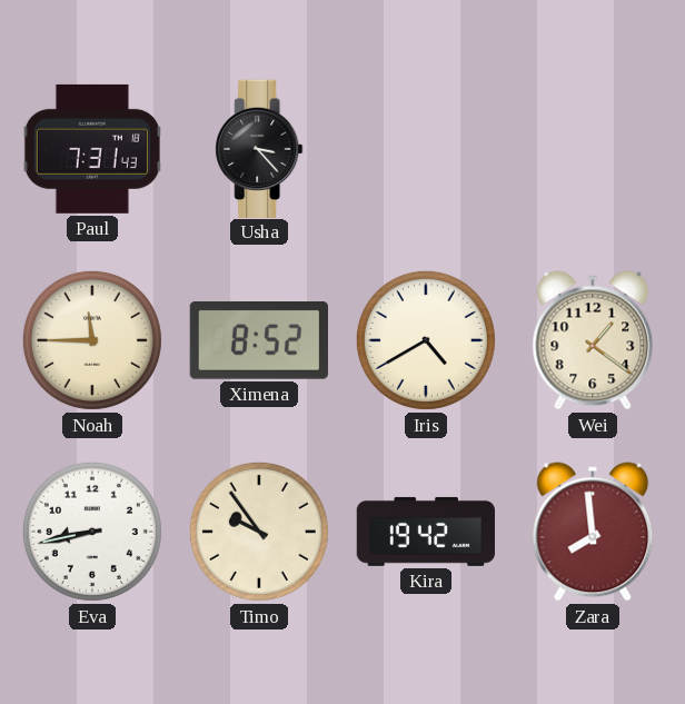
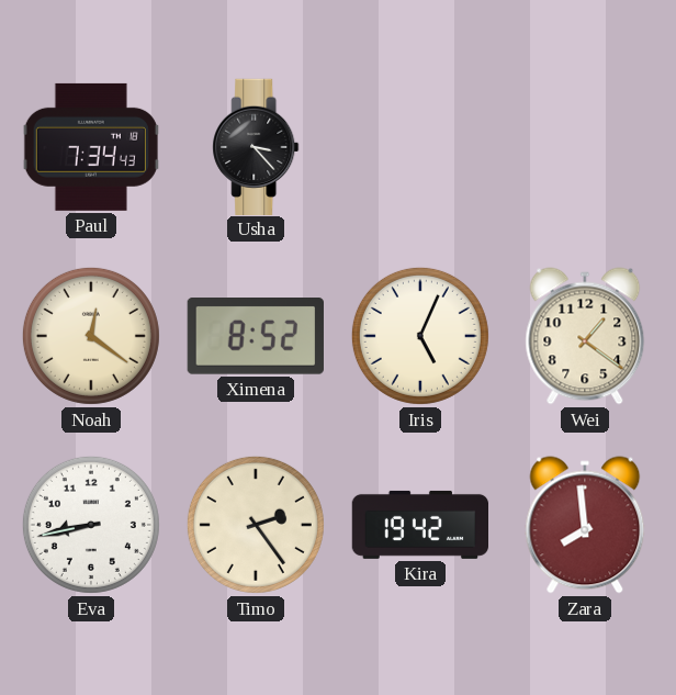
Paul: 7:31 -> 7:34
Noah: 11:45 -> 12:21
Iris: 4:40 -> 5:04
Timo: 9:54 -> 2:24
